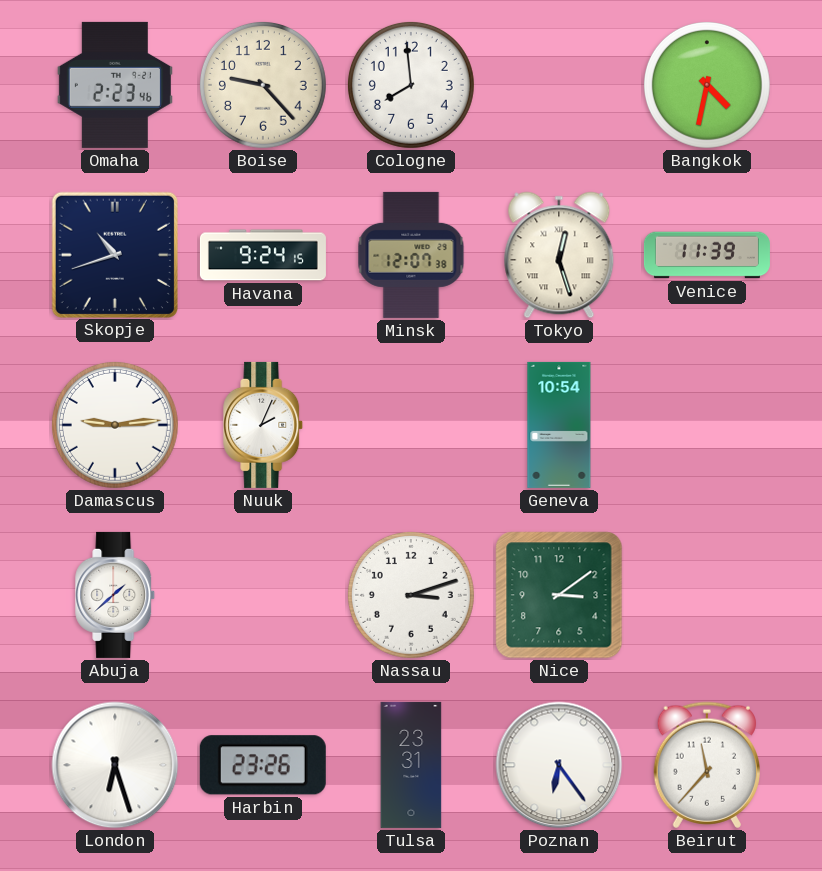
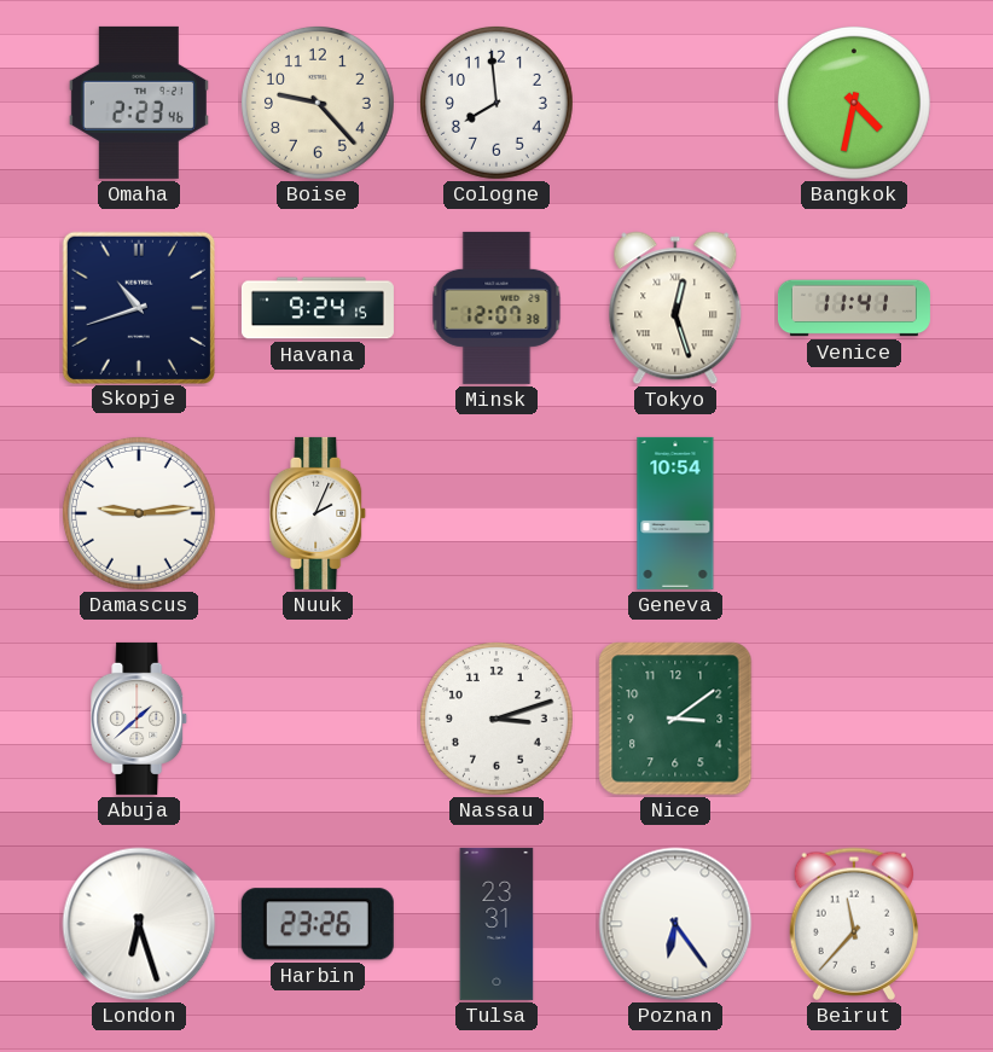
Venice: 11:39 -> 11:41
